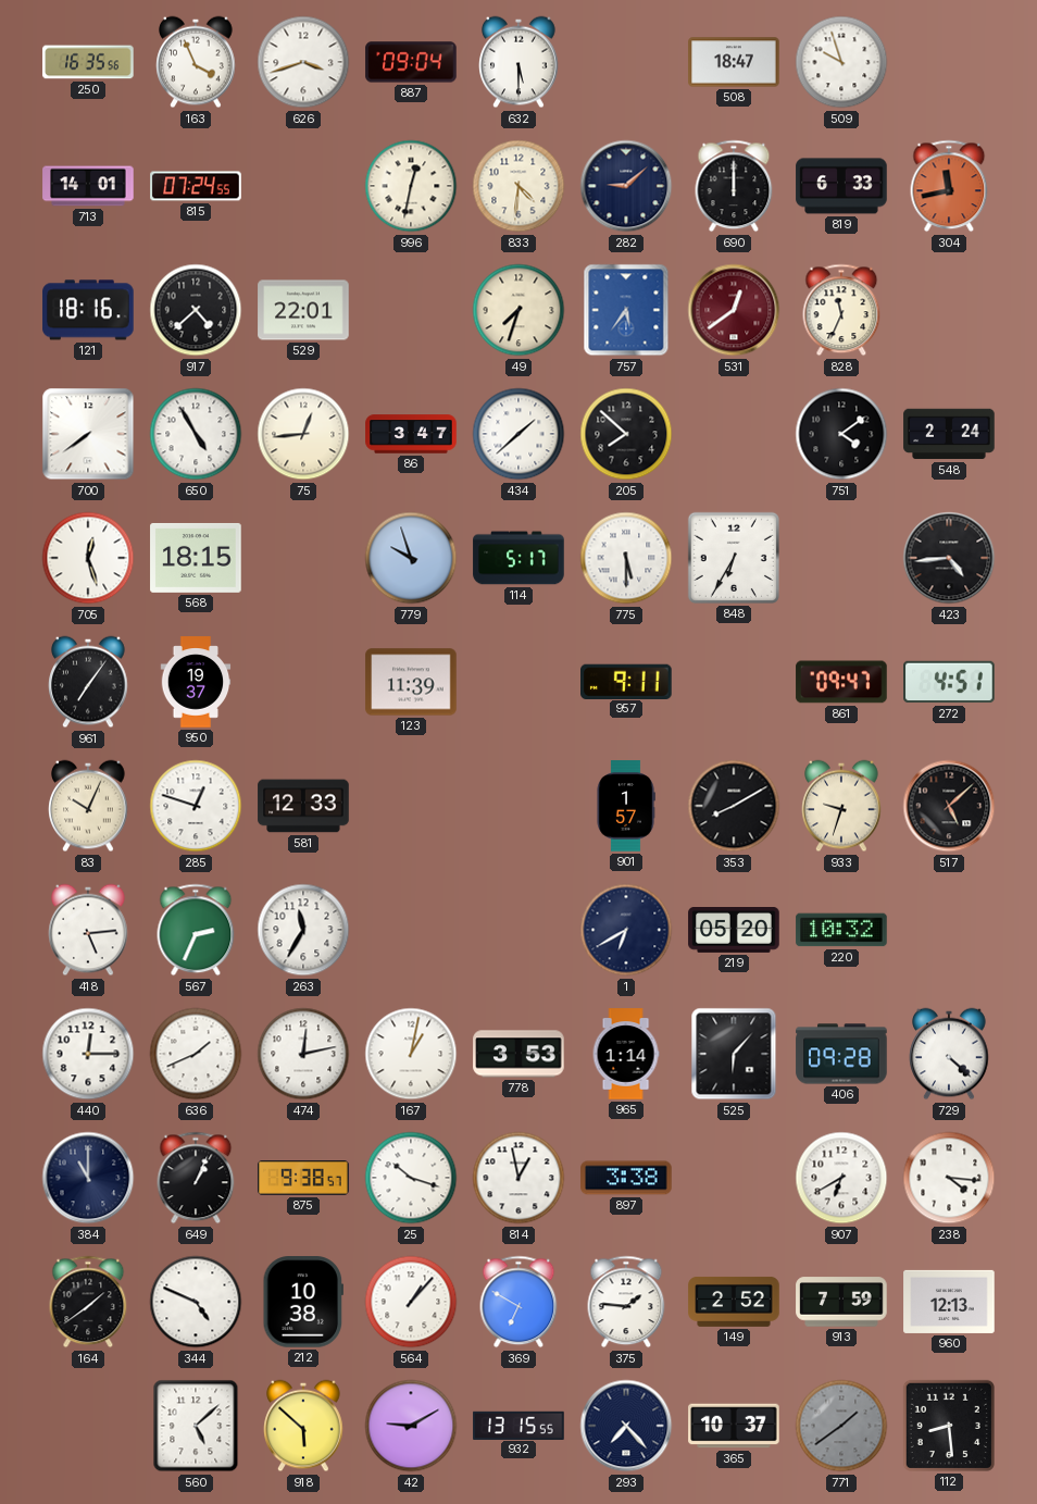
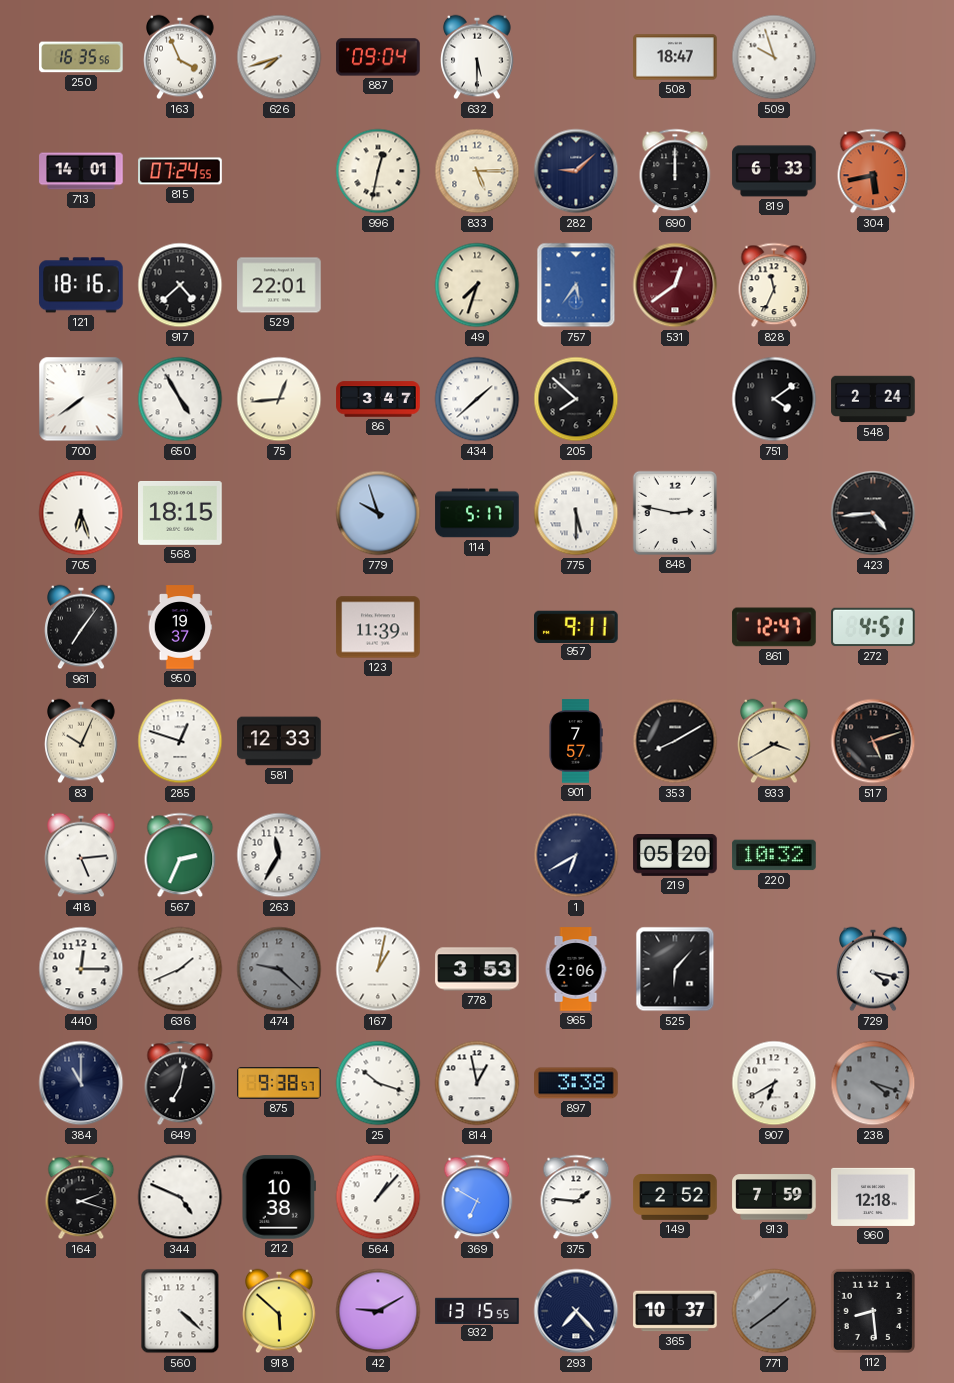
626: 3:42 -> 7:42
833: 4:31 -> 5:15
304: 11:43 -> 5:43
705: 12:27 -> 6:27
848: 6:35 -> 2:47
861: 09:47 -> 12:47
901: 1:57 -> 7:57
933: 9:33 -> 3:40
517: 5:08 -> 5:12
474: 12:13 -> 9:22
474 dial: white -> grey
965: 1:14 -> 2:06
406: 09:28 -> none
729: 4:22 -> 4:17
649: 1:04 -> 7:02
238: 4:16 -> 4:18
238 dial: white -> grey
164: 1:39 -> 2:18
960: 12:13 -> 12:18
560: 5:08 -> 4:22
